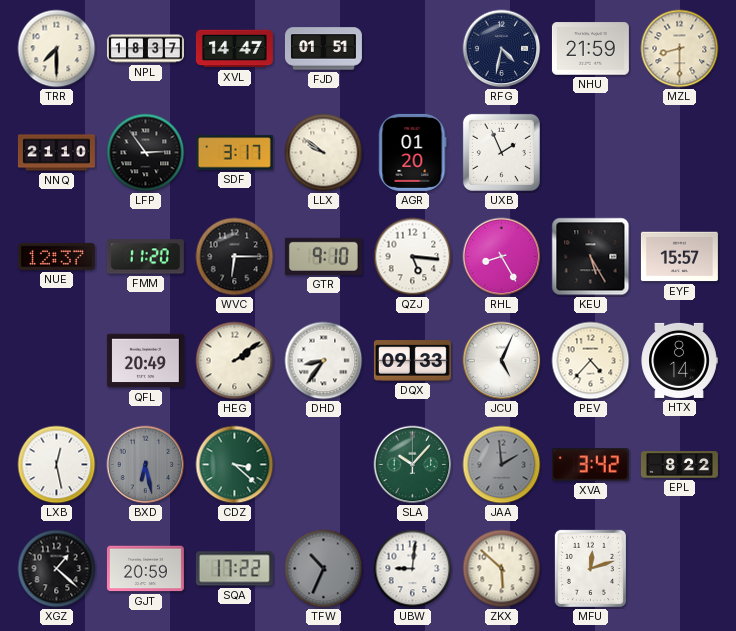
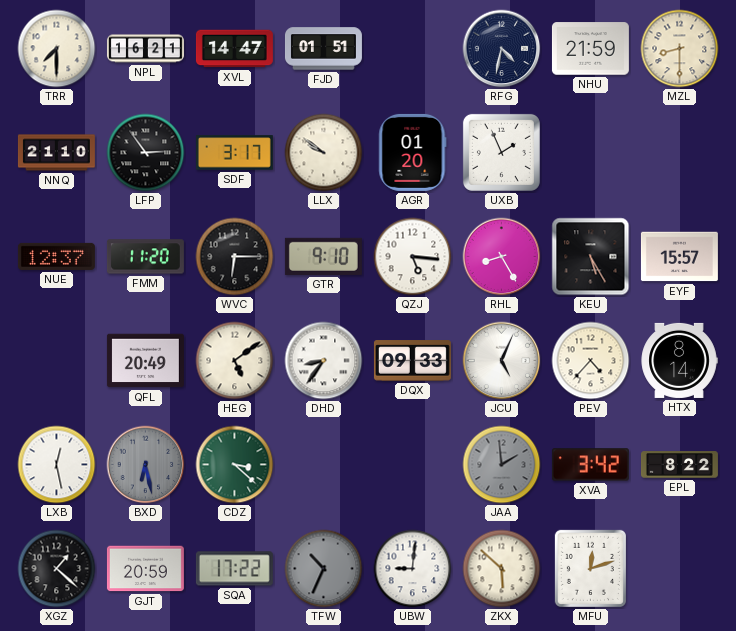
NPL: 18:37 -> 16:21
HEG: 2:09 -> 5:09
SLA: 10:07 -> none
